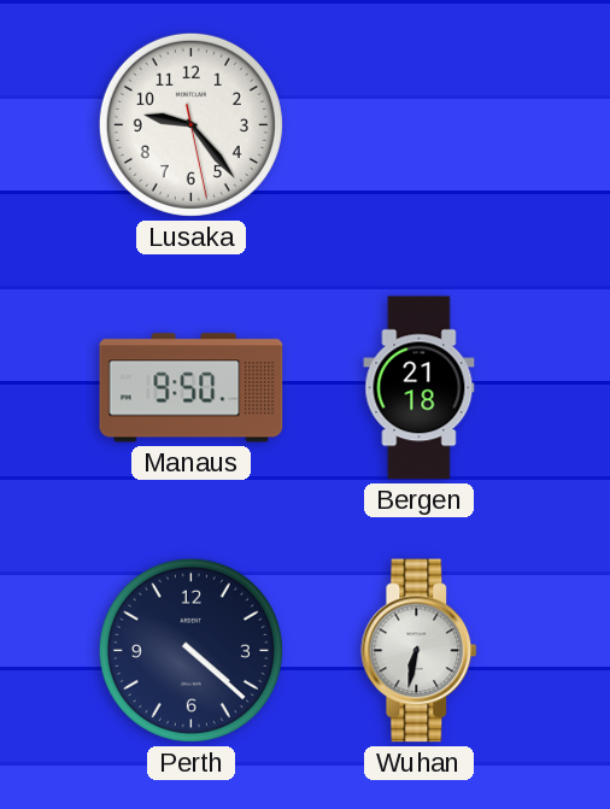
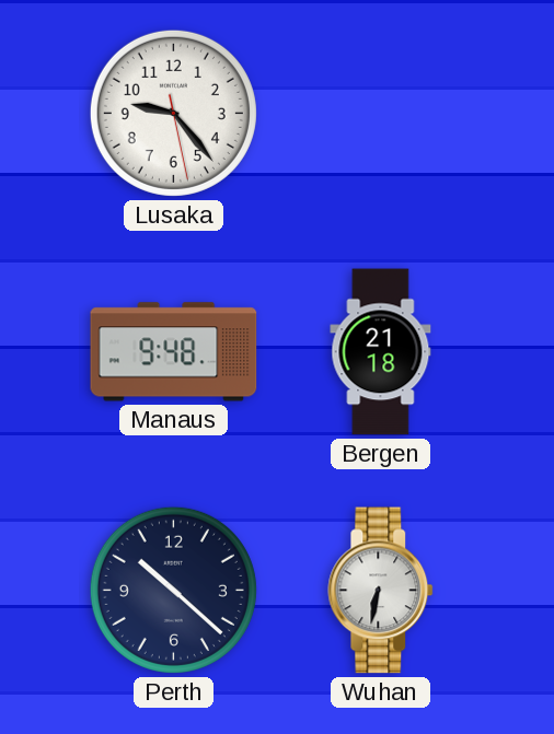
Manaus: 9:50 -> 9:48
Perth: 4:22 -> 10:22
